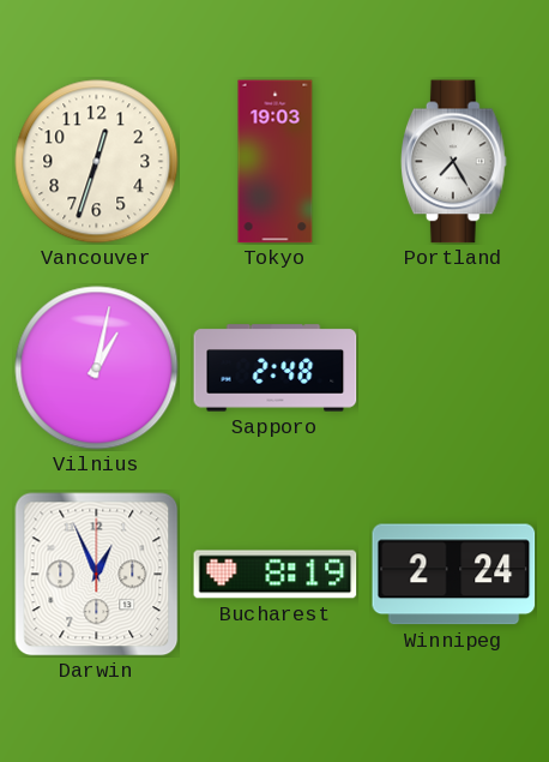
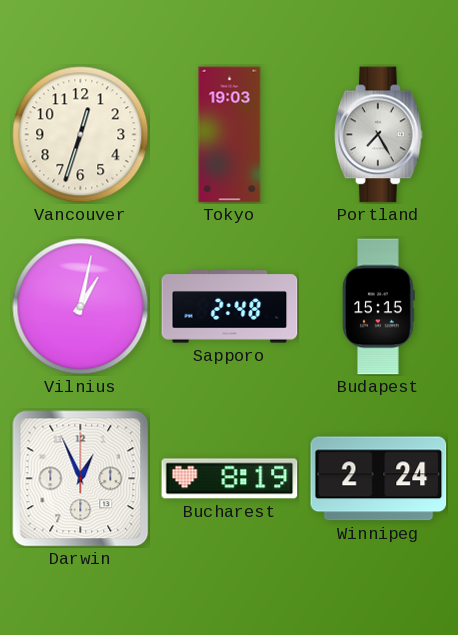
Budapest: none -> 15:15
